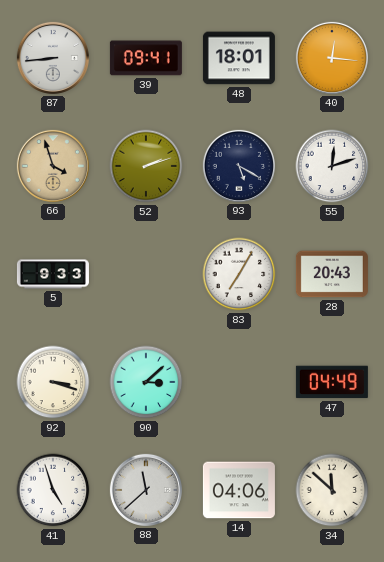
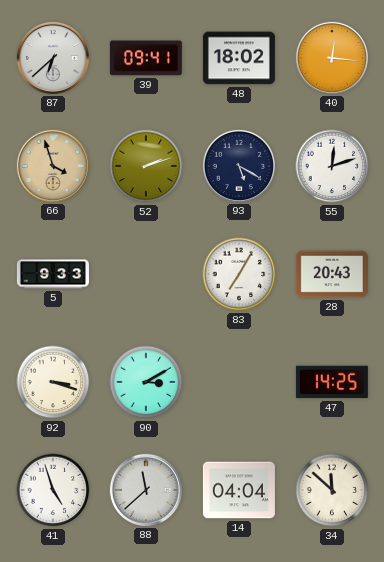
87: 8:44 -> 6:38
48: 18:01 -> 18:02
90: 3:08 -> 3:10
47: 04:49 -> 14:25
14: 04:06 -> 04:04
